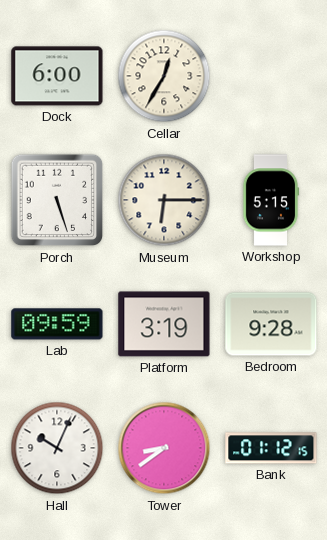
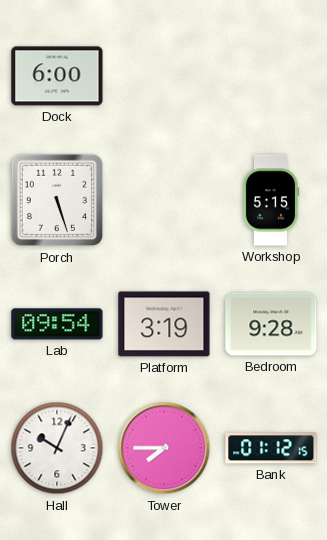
Cellar: 12:35 -> none
Museum: 6:15 -> none
Lab: 09:59 -> 09:54
Tower: 8:39 -> 7:45
